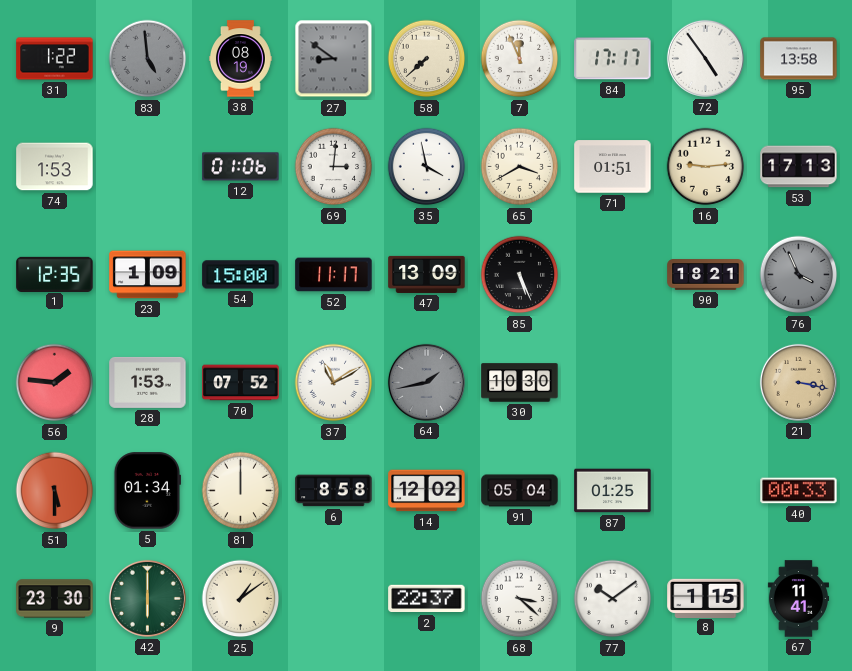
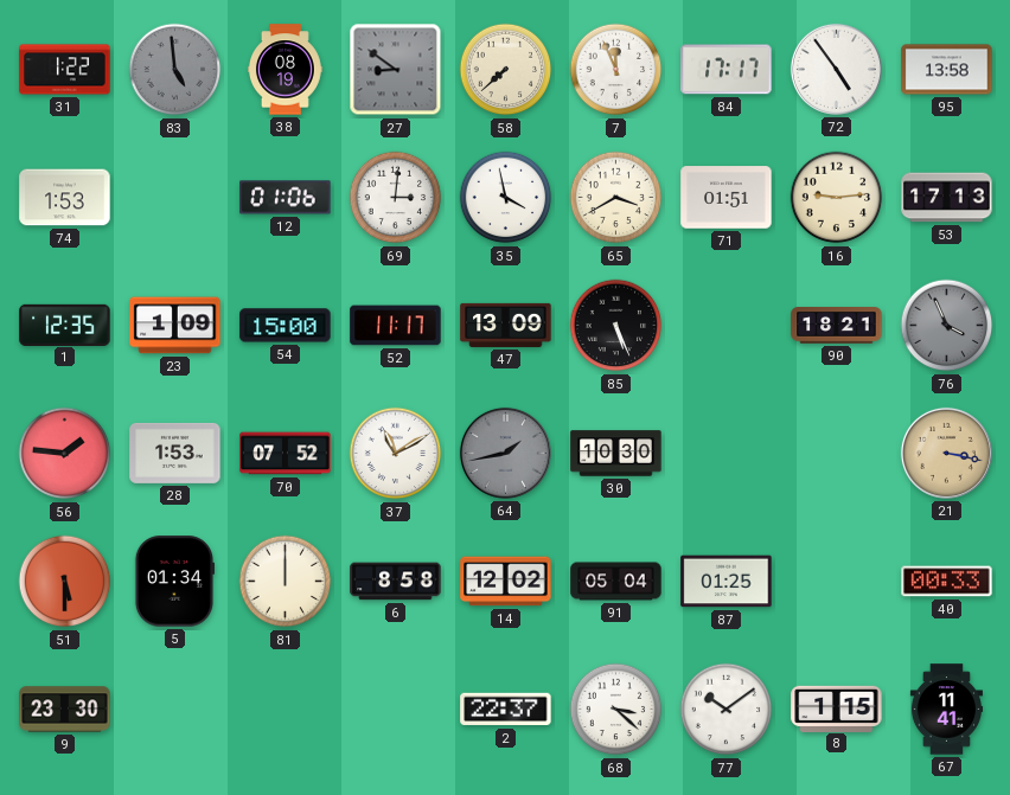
42: 6:00 -> none
25: 1:09 -> none
